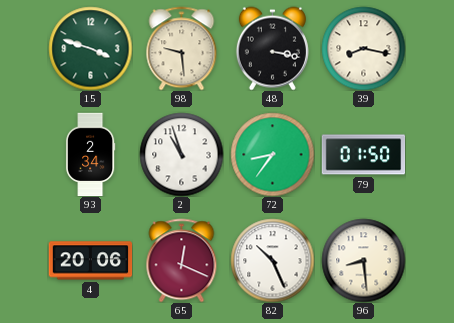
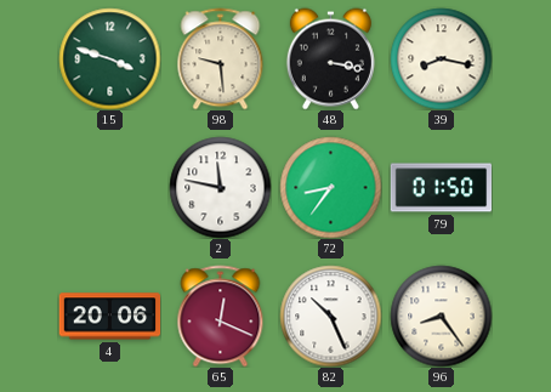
93: 2:34 -> none
2: 10:57 -> 11:47
96: 8:29 -> 8:24
